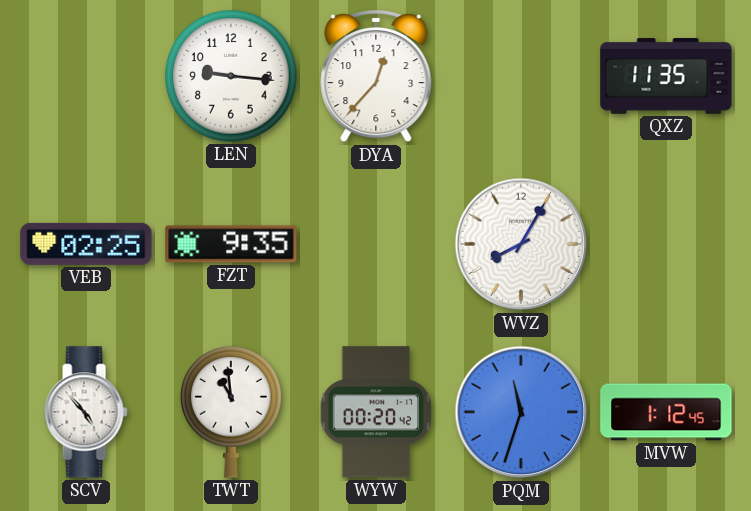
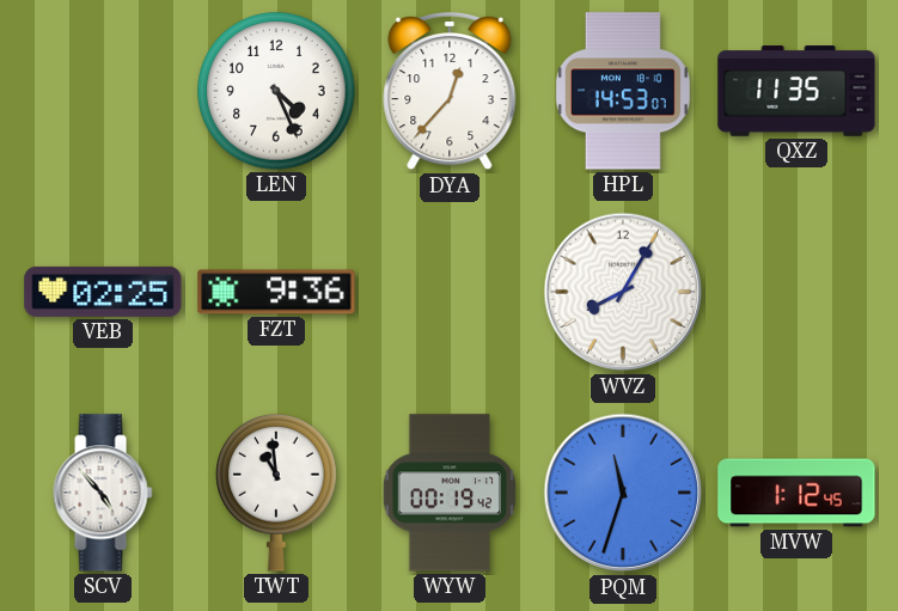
LEN: 9:16 -> 4:26
HPL: none -> 14:53
FZT: 9:35 -> 9:36
WYW: 00:20 -> 00:19
